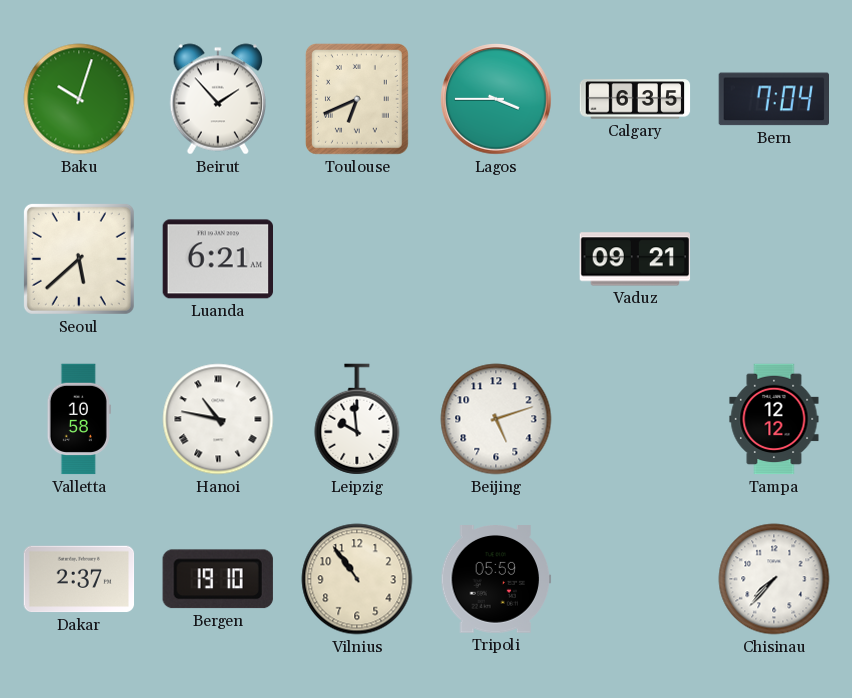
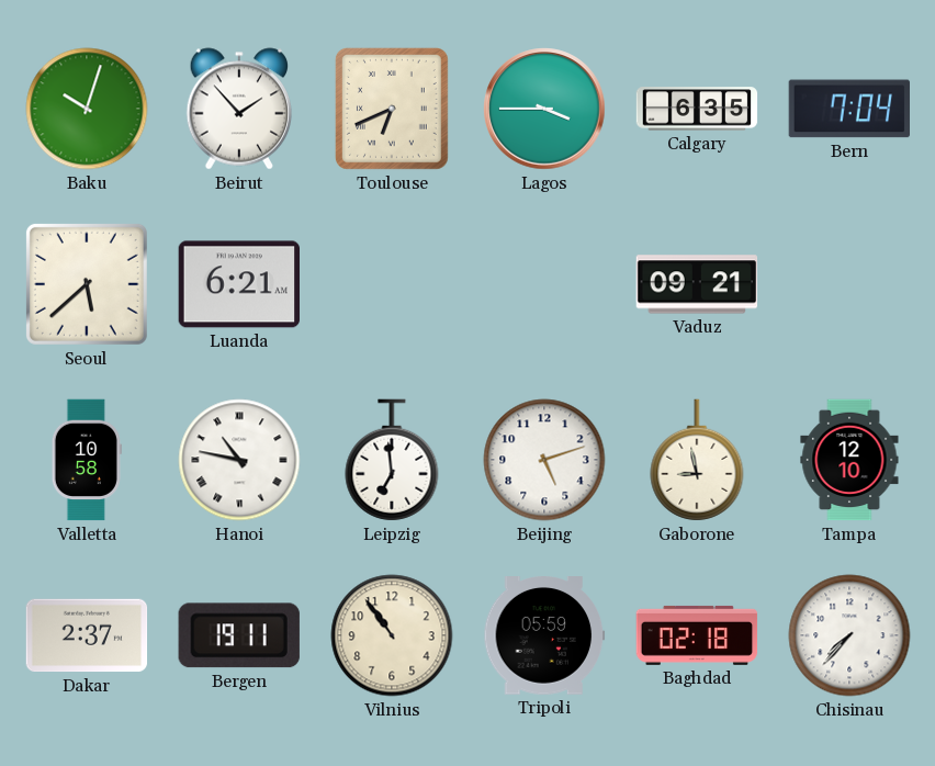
Leipzig: 9:59 -> 6:59
Gaborone: none -> 8:58
Tampa: 12:12 -> 12:10
Bergen: 19:10 -> 19:11
Baghdad: none -> 02:18
